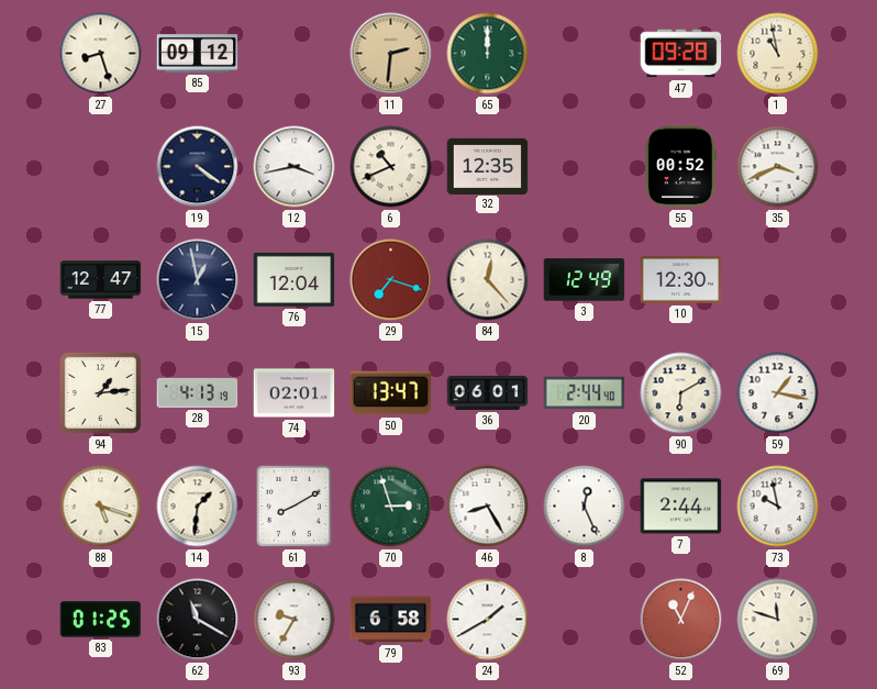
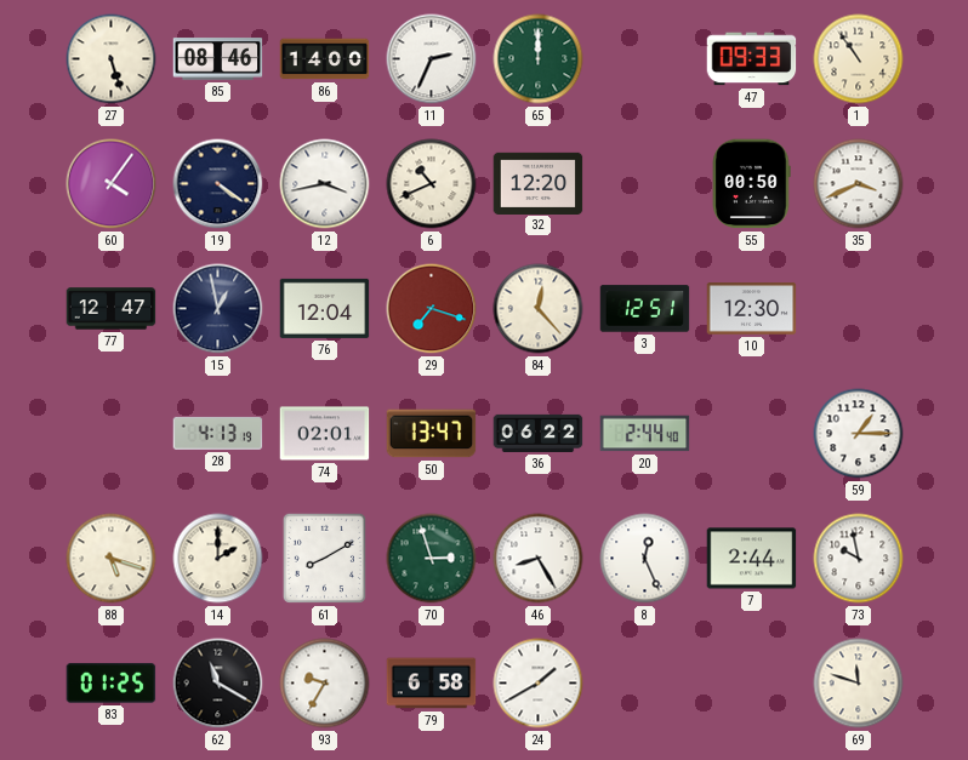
27: 8:27 -> 5:27
85: 09:12 -> 08:46
86: none -> 14:00
11: 2:31 -> 2:34
11 dial: champagne -> white
47: 09:28 -> 09:33
1: 10:58 -> 10:54
60: none -> 4:06
32: 12:35 -> 12:20
55: 00:52 -> 00:50
3: 12:49 -> 12:51
94: 1:14 -> none
36: 06:01 -> 06:22
90: 6:10 -> none
59: 1:17 -> 1:15
14: 1:31 -> 2:00
52: 11:04 -> none
